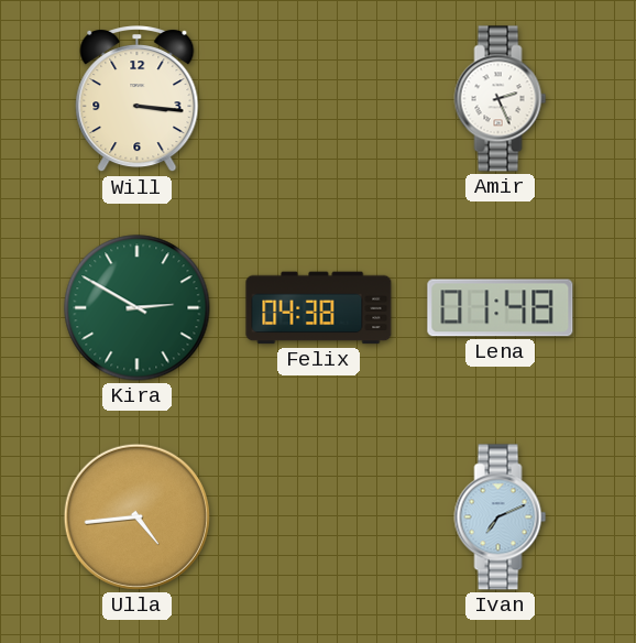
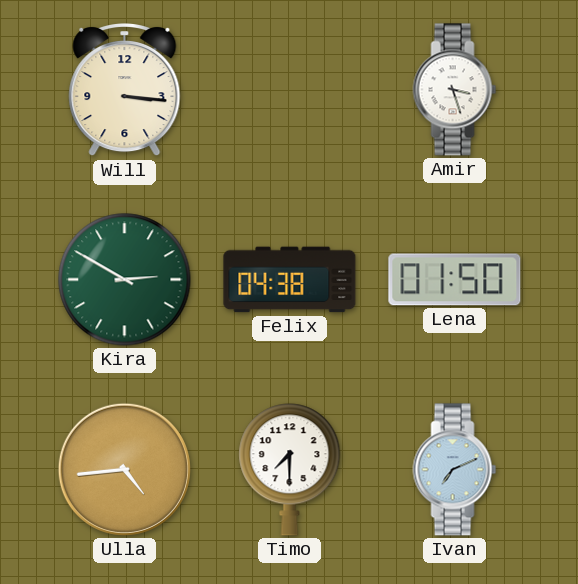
Amir: 2:26 -> 3:27
Lena: 01:48 -> 01:50
Timo: none -> 7:30
